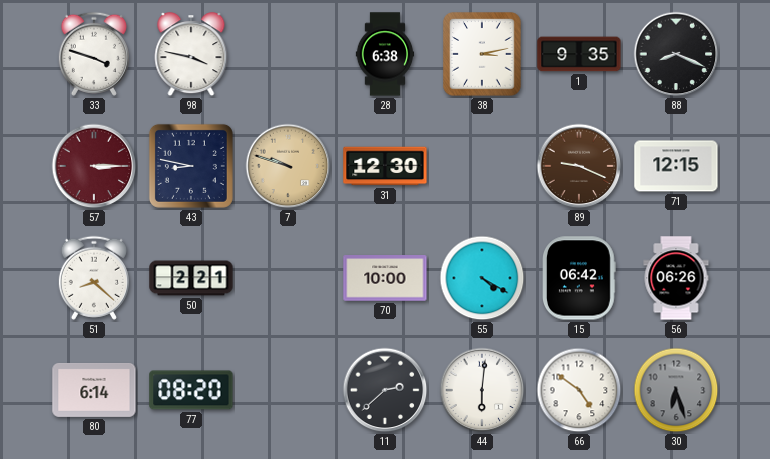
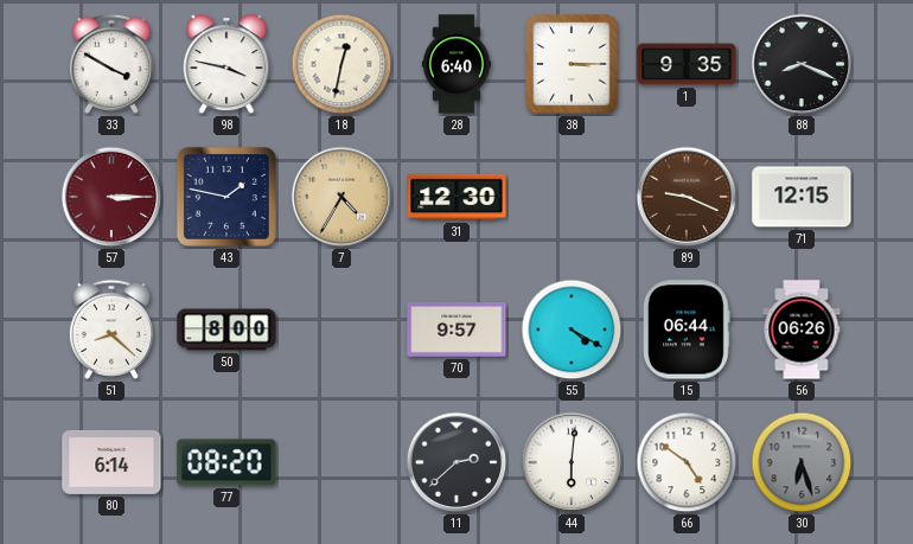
33: 3:48 -> 3:50
18: none -> 12:32
28: 6:38 -> 6:40
38: 3:13 -> 3:15
43: 8:47 -> 1:47
7: 9:48 -> 4:35
50: 2:21 -> 8:00
70: 10:00 -> 9:57
15: 06:42 -> 06:44
